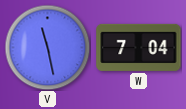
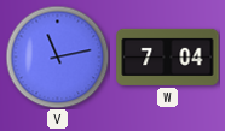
V: 11:28 -> 11:13
